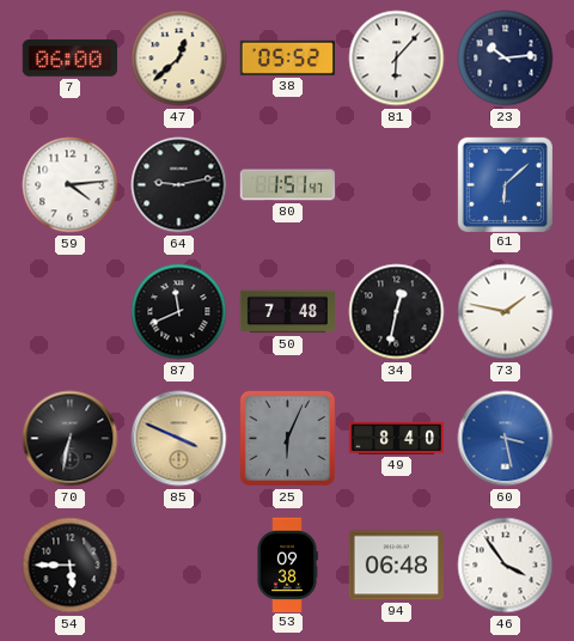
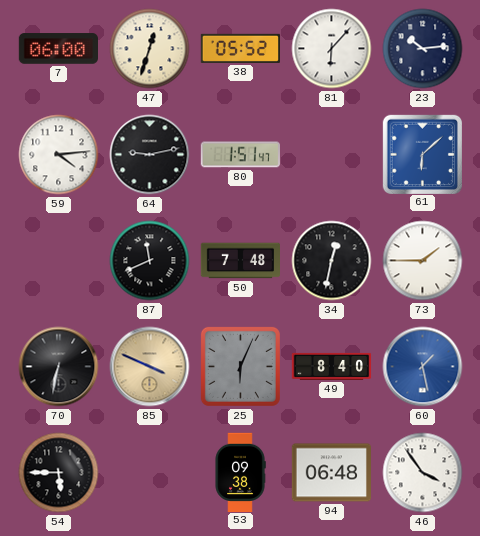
47: 12:38 -> 12:33
73: 1:47 -> 1:45
60: 3:28 -> 1:28
